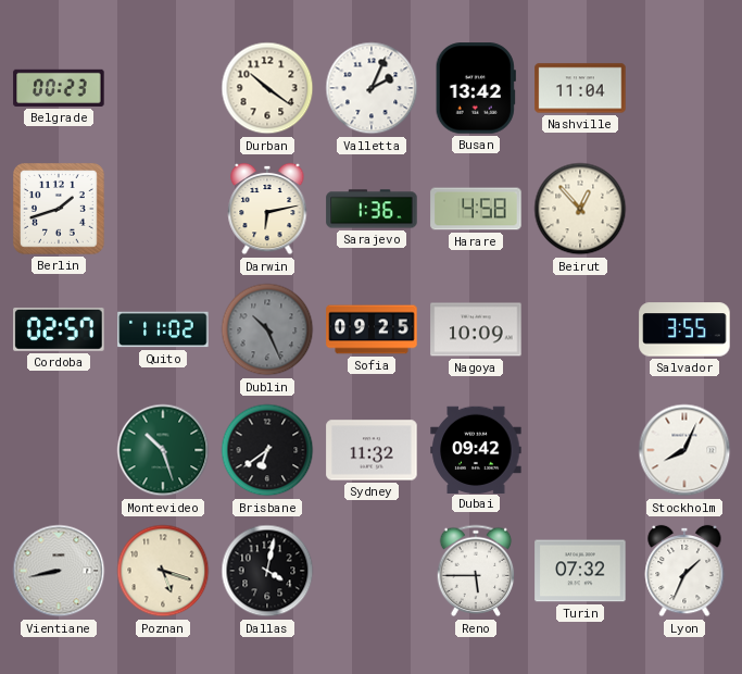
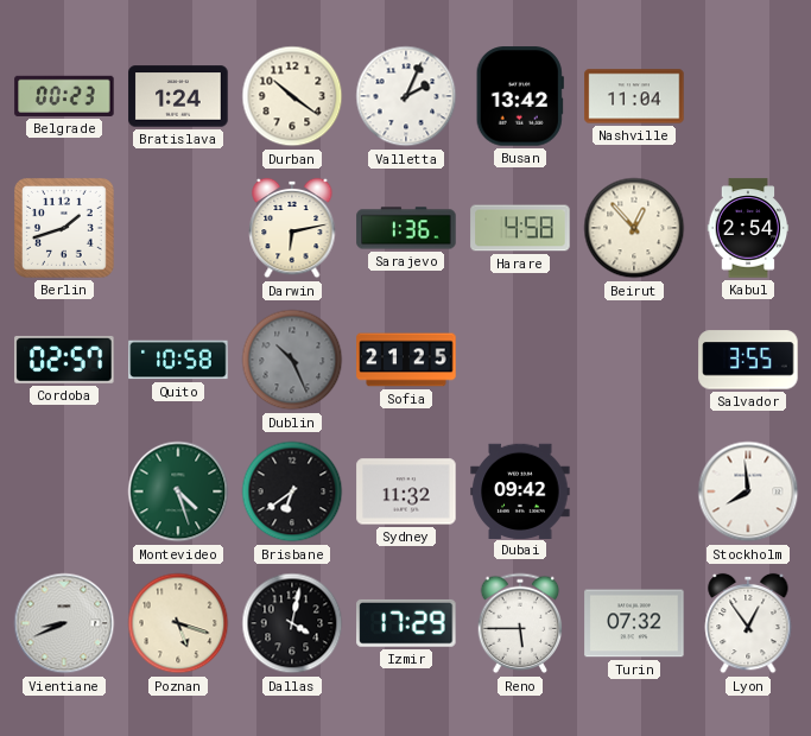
Bratislava: none -> 1:24
Kabul: none -> 2:54
Quito: 11:02 -> 10:58
Sofia: 09:25 -> 21:25
Nagoya: 10:09 -> none
Montevideo: 10:27 -> 4:27
Stockholm: 8:04 -> 7:59
Vientiane: 8:43 -> 8:41
Izmir: none -> 17:29
Lyon: 1:34 -> 12:54
